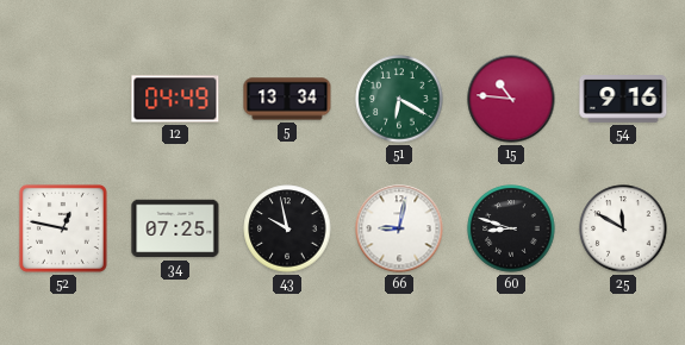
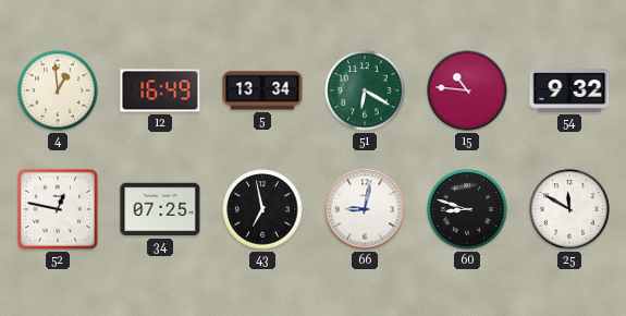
4: none -> 12:59
12: 04:49 -> 16:49
54: 9:16 -> 9:32
43: 9:58 -> 6:58
